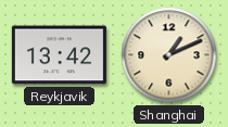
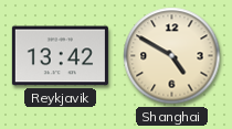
Shanghai: 1:11 -> 4:50
